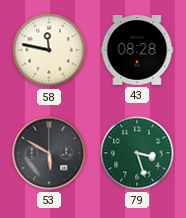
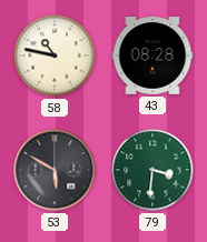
58: 11:47 -> 10:47
79: 3:27 -> 3:31
